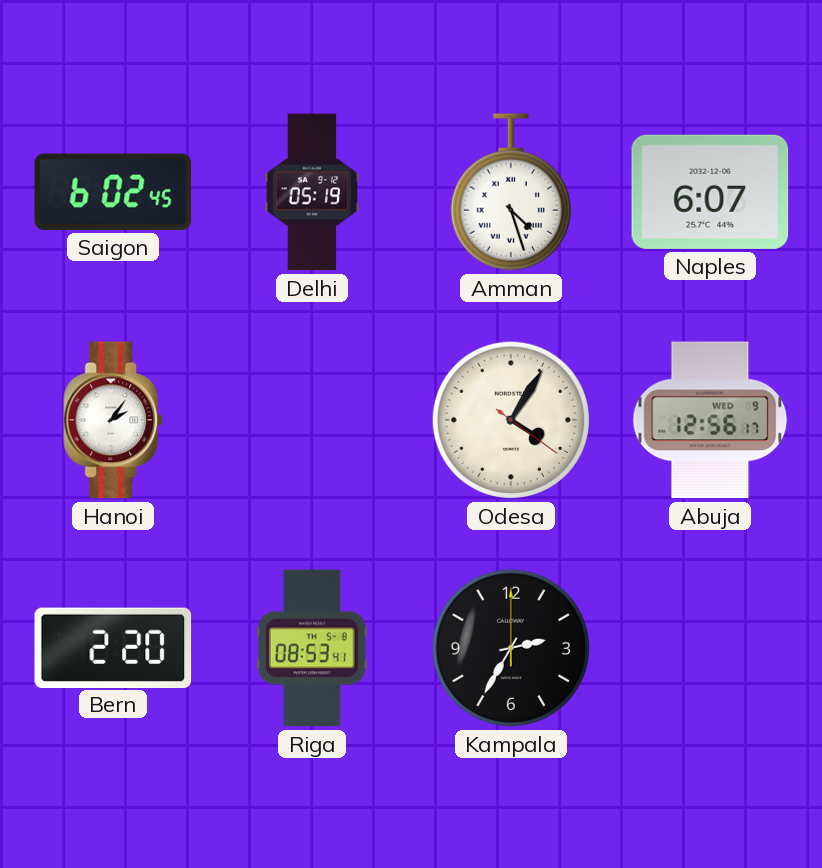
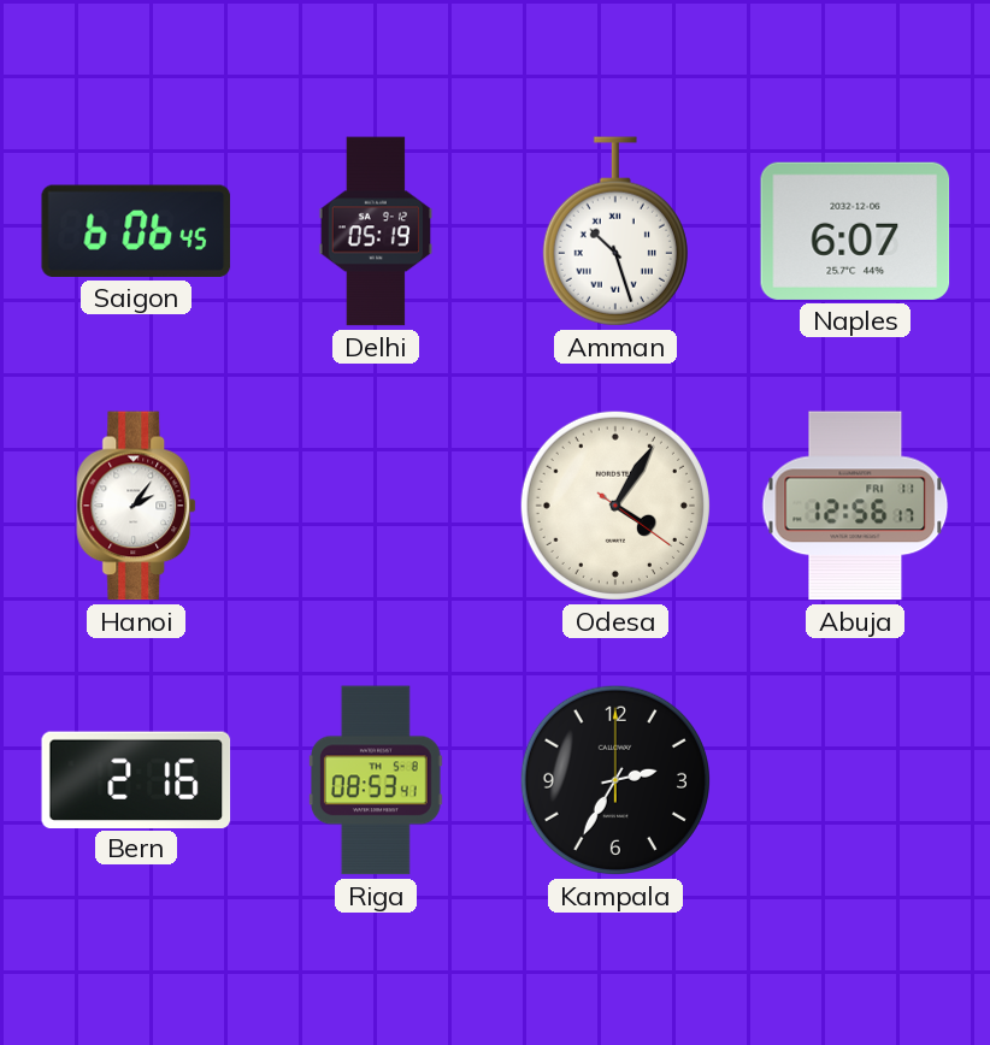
Saigon: 6:02 -> 6:06
Amman: 4:27 -> 10:27
Abuja date: WED 9 -> FRI 11
Bern: 2:20 -> 2:16
